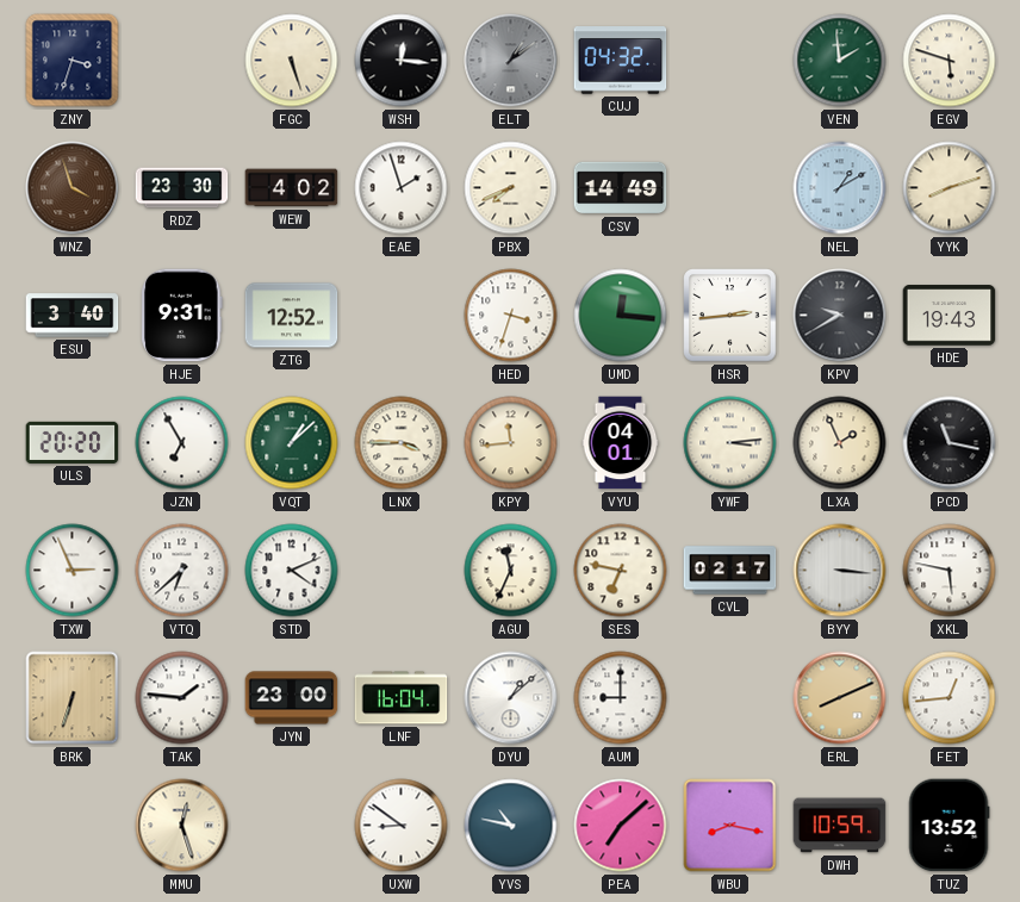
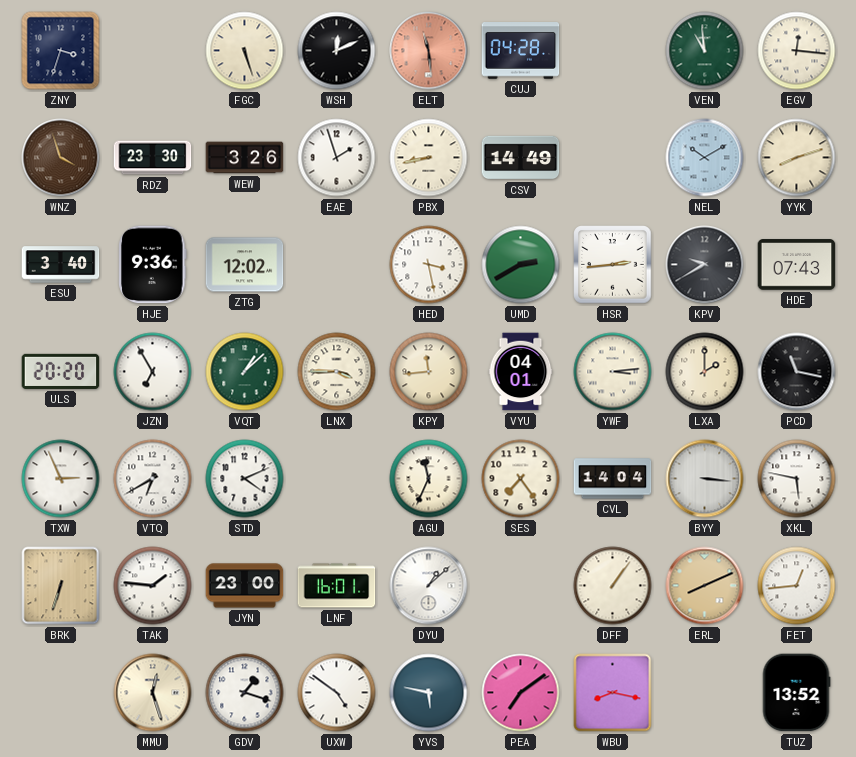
WSH: 12:16 -> 12:11
ELT: 1:09 -> 11:29
ELT dial: grey -> salmon
CUJ: 04:32 -> 04:28
VEN: 1:59 -> 10:59
EGV: 5:48 -> 12:16
WEW: 4:02 -> 3:26
PBX: 7:41 -> 8:43
NEL: 1:10 -> 10:10
HJE: 9:31 -> 9:36
ZTG: 12:52 -> 12:02
HED: 3:33 -> 3:28
UMD: 12:16 -> 2:40
HDE: 19:43 -> 07:43
LXA: 1:56 -> 2:00
VTQ: 6:38 -> 6:40
SES: 6:47 -> 7:24
CVL: 02:17 -> 14:04
LNF: 16:04 -> 16:01
AUM: 9:00 -> none
DFF: none -> 1:06
GDV: none -> 1:18
UXW: 8:51 -> 4:51
YVS: 10:47 -> 5:47
PEA: 7:08 -> 7:09
DWH: 10:59 -> none
